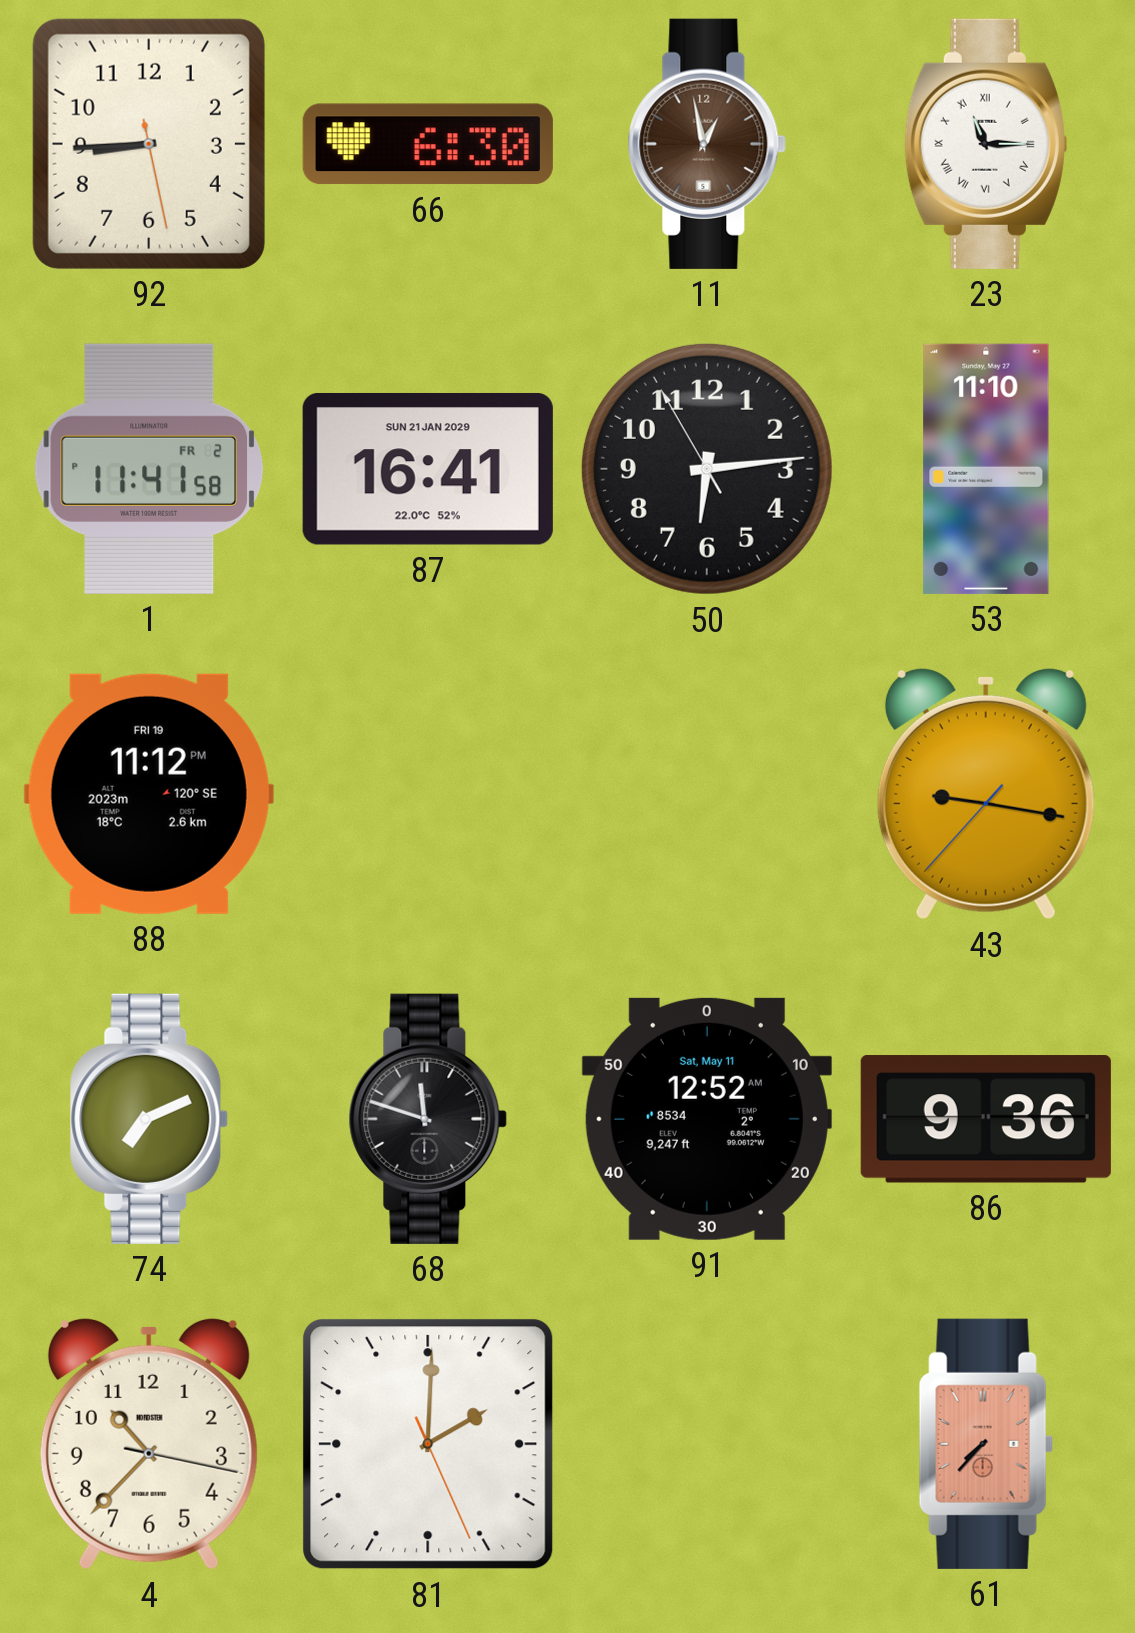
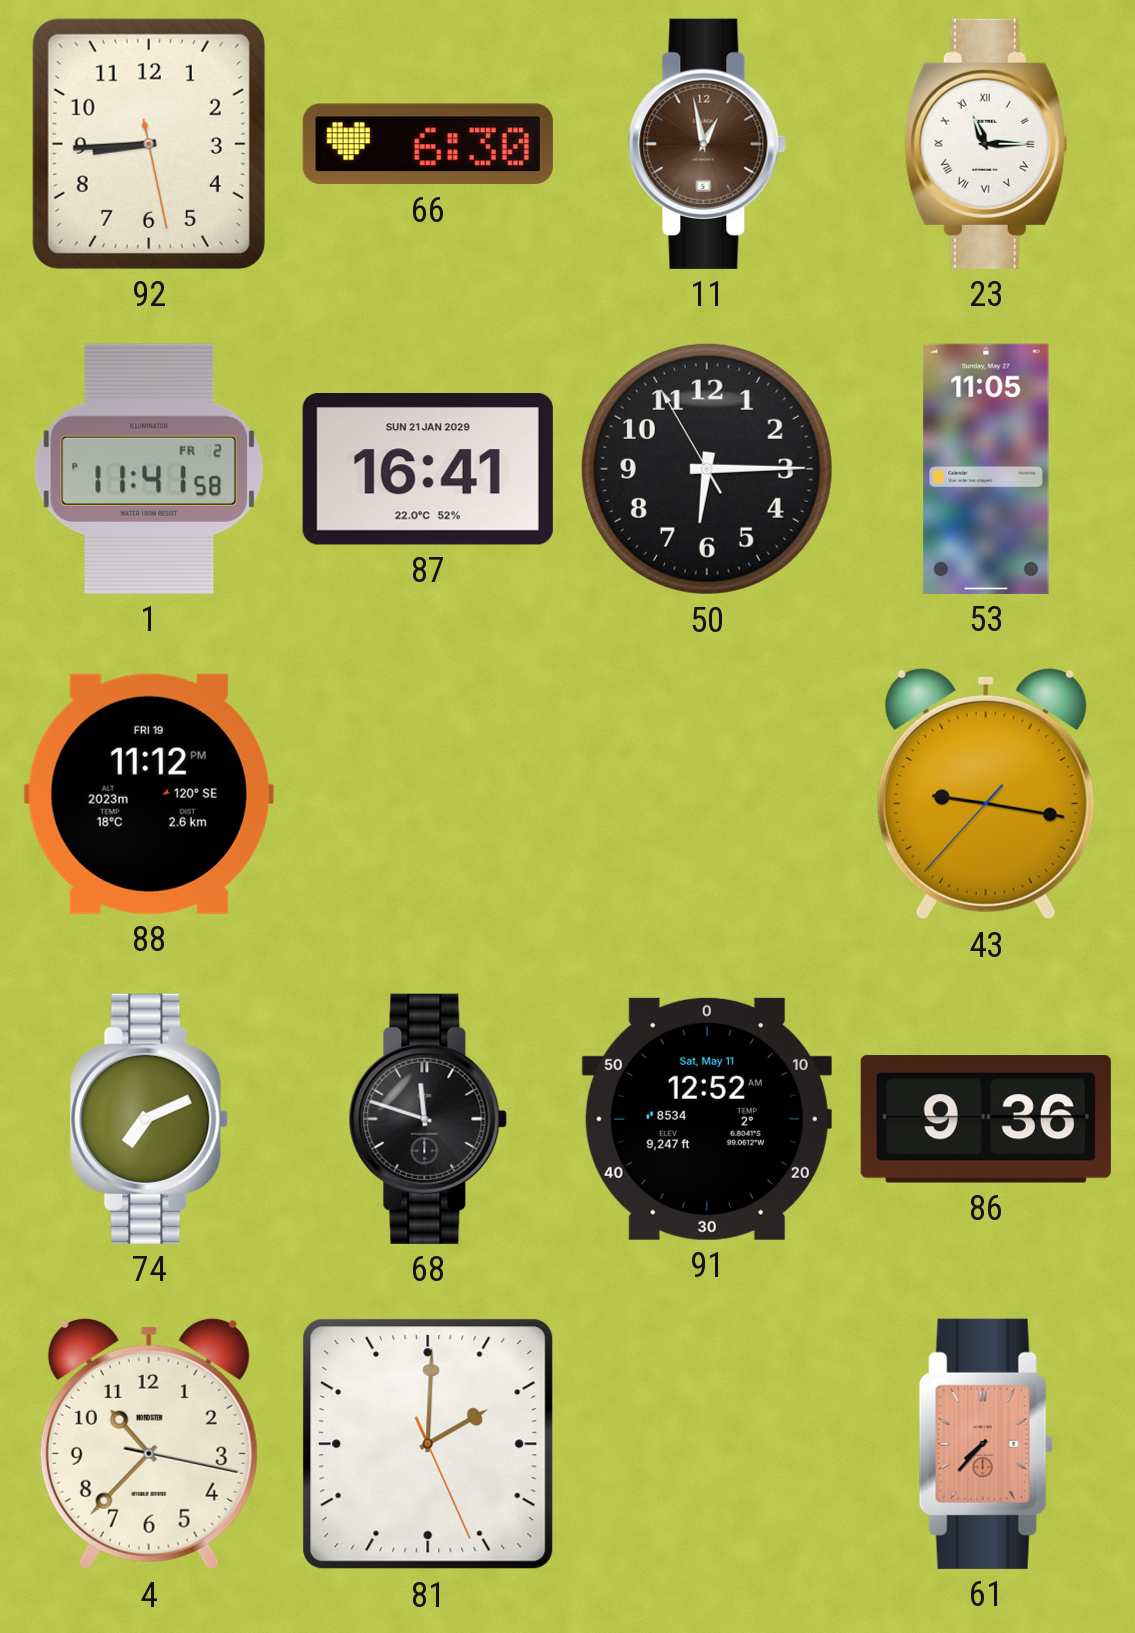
50: 6:13 -> 6:14
53: 11:10 -> 11:05
